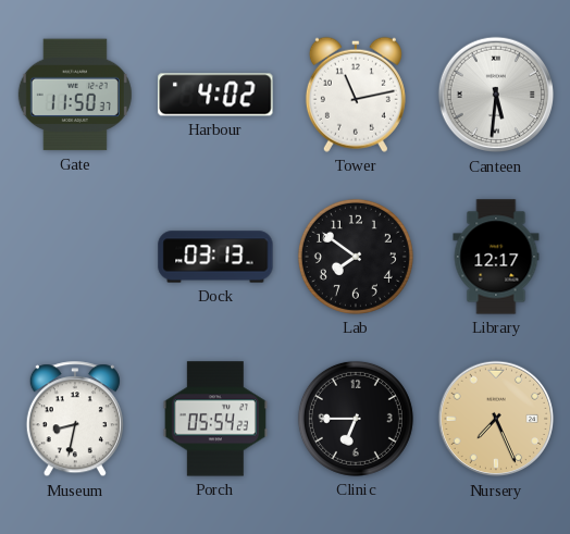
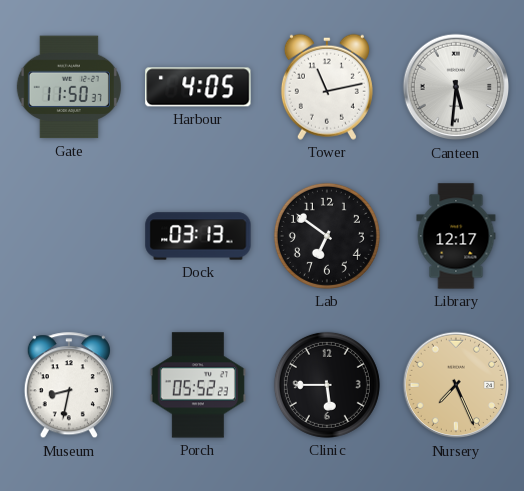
Harbour: 4:02 -> 4:05
Lab: 7:51 -> 6:51
Porch: 05:54 -> 05:52
Clinic: 6:45 -> 5:45
